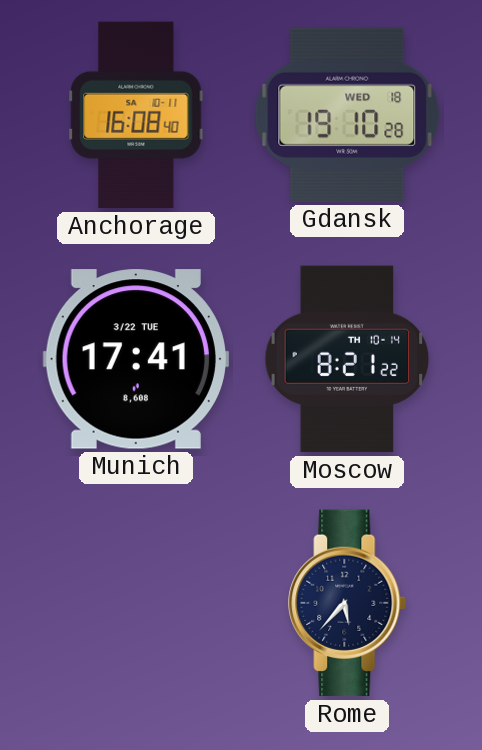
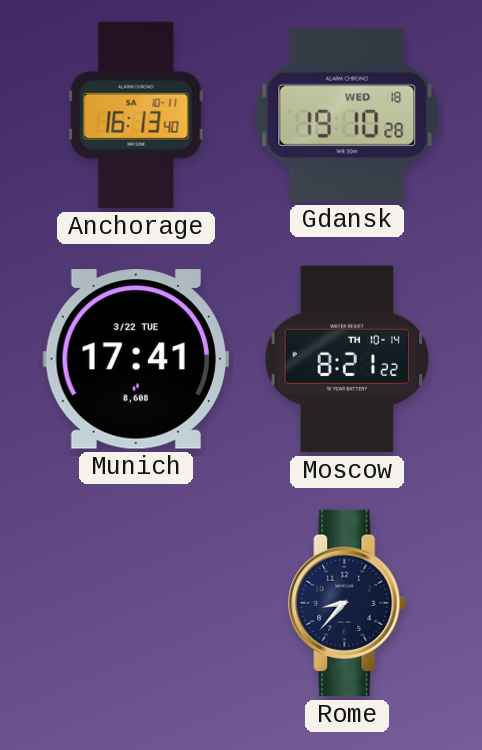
Anchorage: 16:08 -> 16:13
Rome: 5:37 -> 8:37
